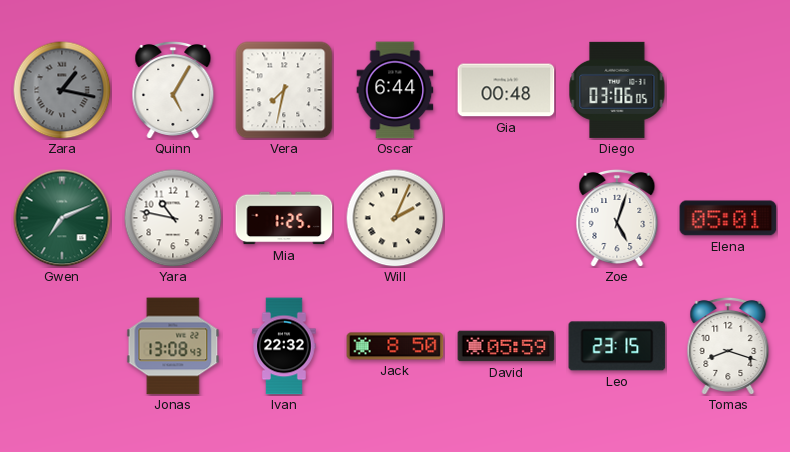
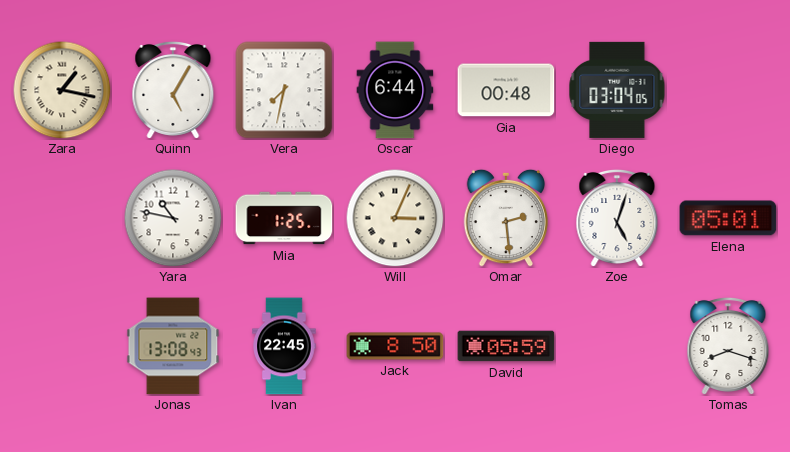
Zara dial: grey -> cream
Diego: 03:06 -> 03:04
Gwen: 7:11 -> none
Will: 2:04 -> 3:04
Omar: none -> 2:29
Ivan: 22:32 -> 22:45
Leo: 23:15 -> none
